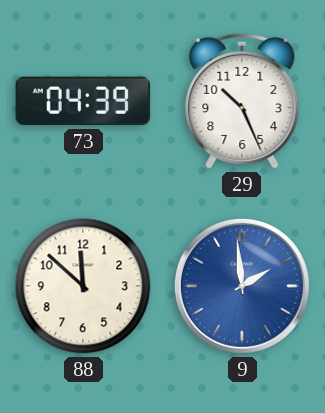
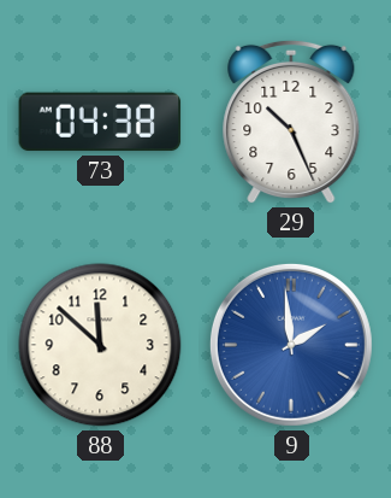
73: 04:39 -> 04:38
